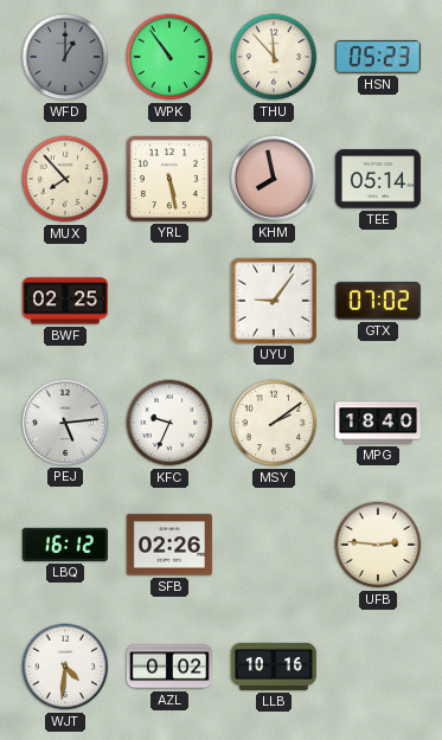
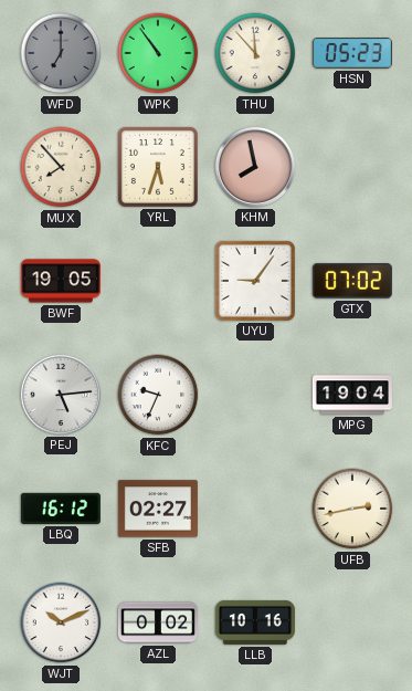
WFD: 1:00 -> 7:00
YRL: 5:28 -> 5:33
TEE: 05:14 -> none
BWF: 02:25 -> 19:05
MSY: 2:09 -> none
MPG: 18:40 -> 19:04
SFB: 02:26 -> 02:27
UFB: 2:46 -> 2:43
WJT: 4:31 -> 10:11
